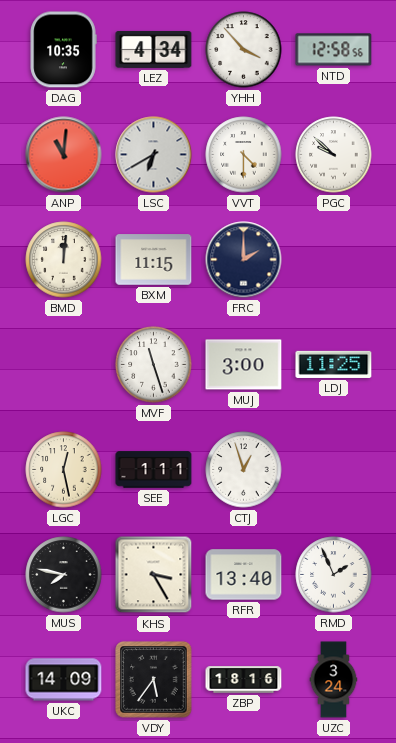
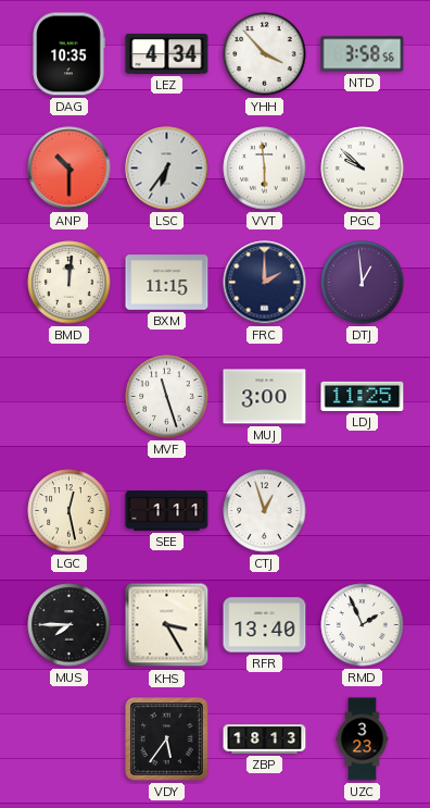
NTD: 12:58 -> 3:58
ANP: 11:01 -> 10:30
LSC: 6:40 -> 6:36
VVT: 4:30 -> 5:59
DTJ: none -> 12:59
MUS: 7:47 -> 7:45
UKC: 14:09 -> none
ZBP: 18:16 -> 18:13
UZC: 3:24 -> 3:23
